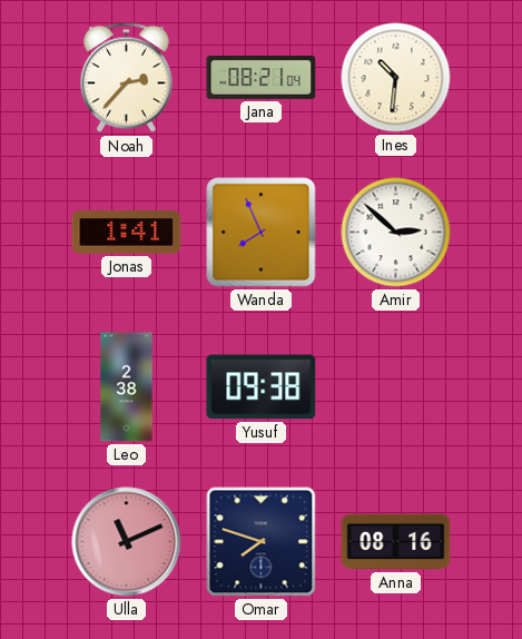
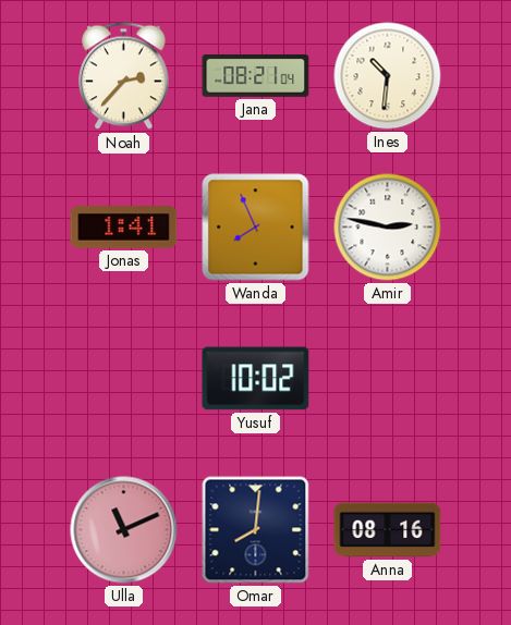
Amir: 2:52 -> 2:47
Leo: 2:38 -> none
Yusuf: 09:38 -> 10:02
Omar: 7:48 -> 8:01
